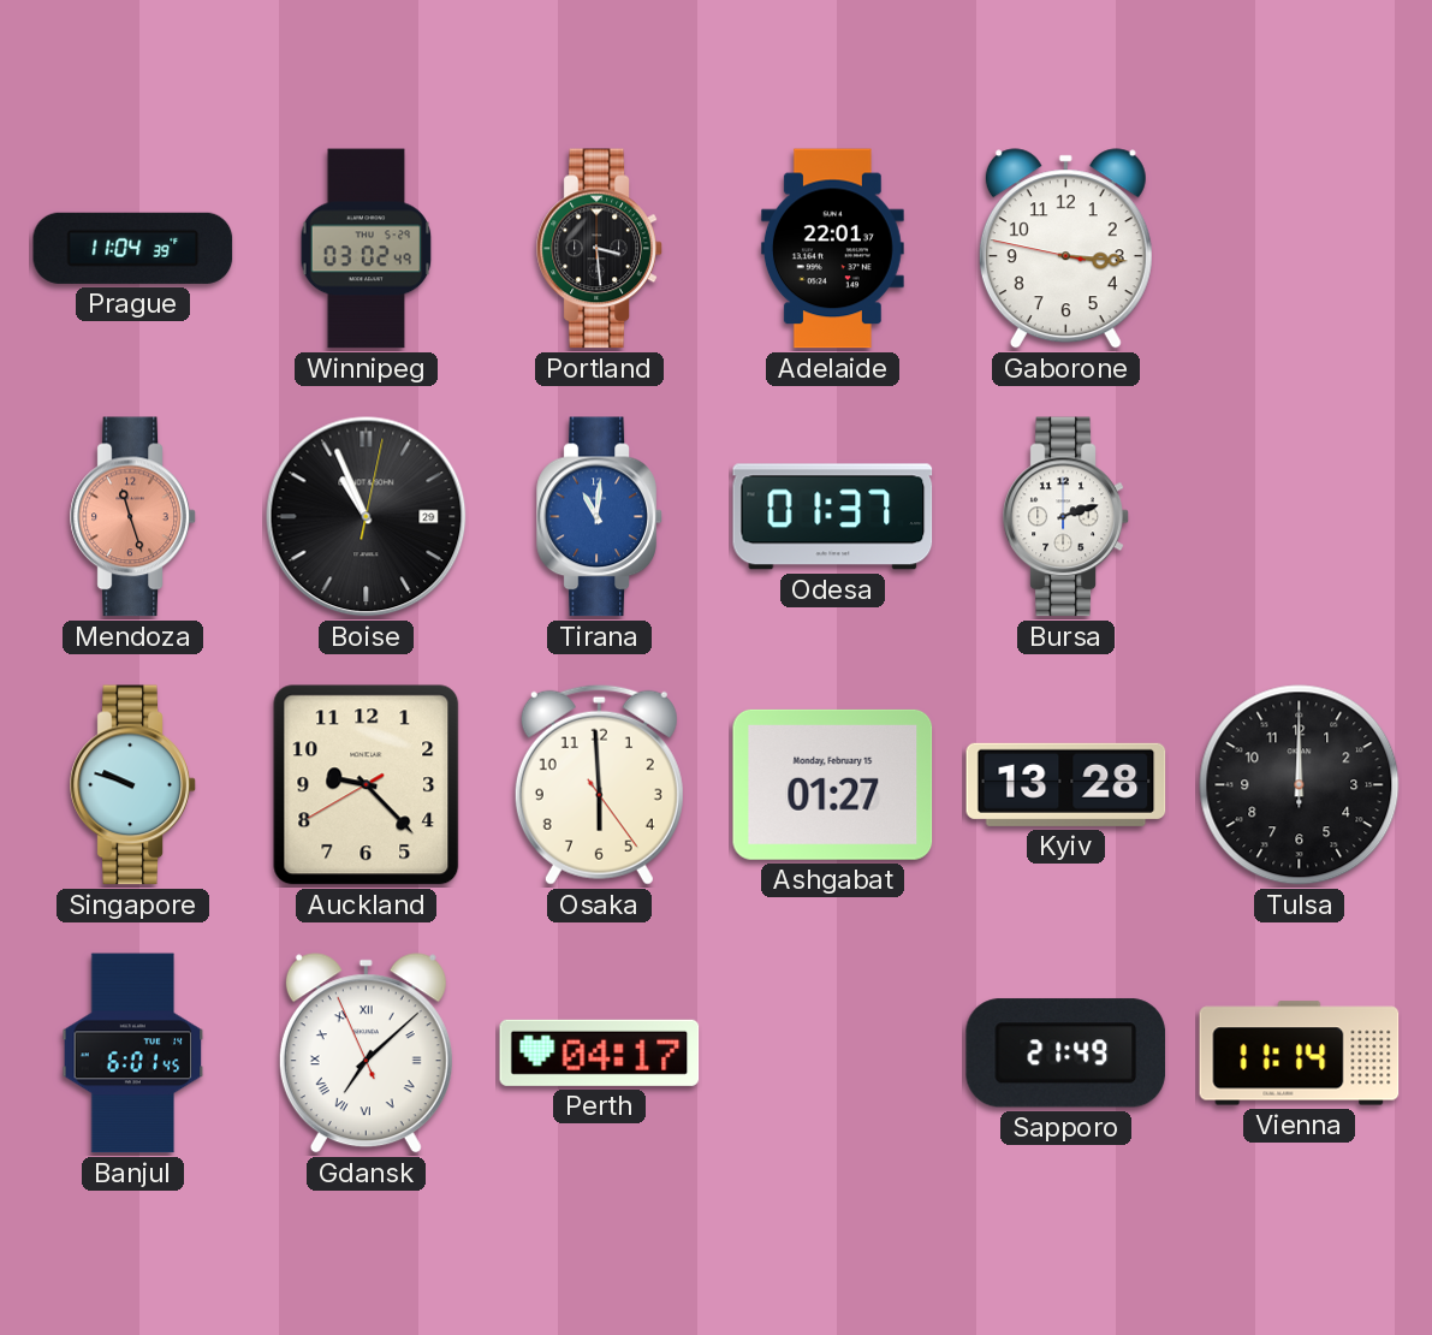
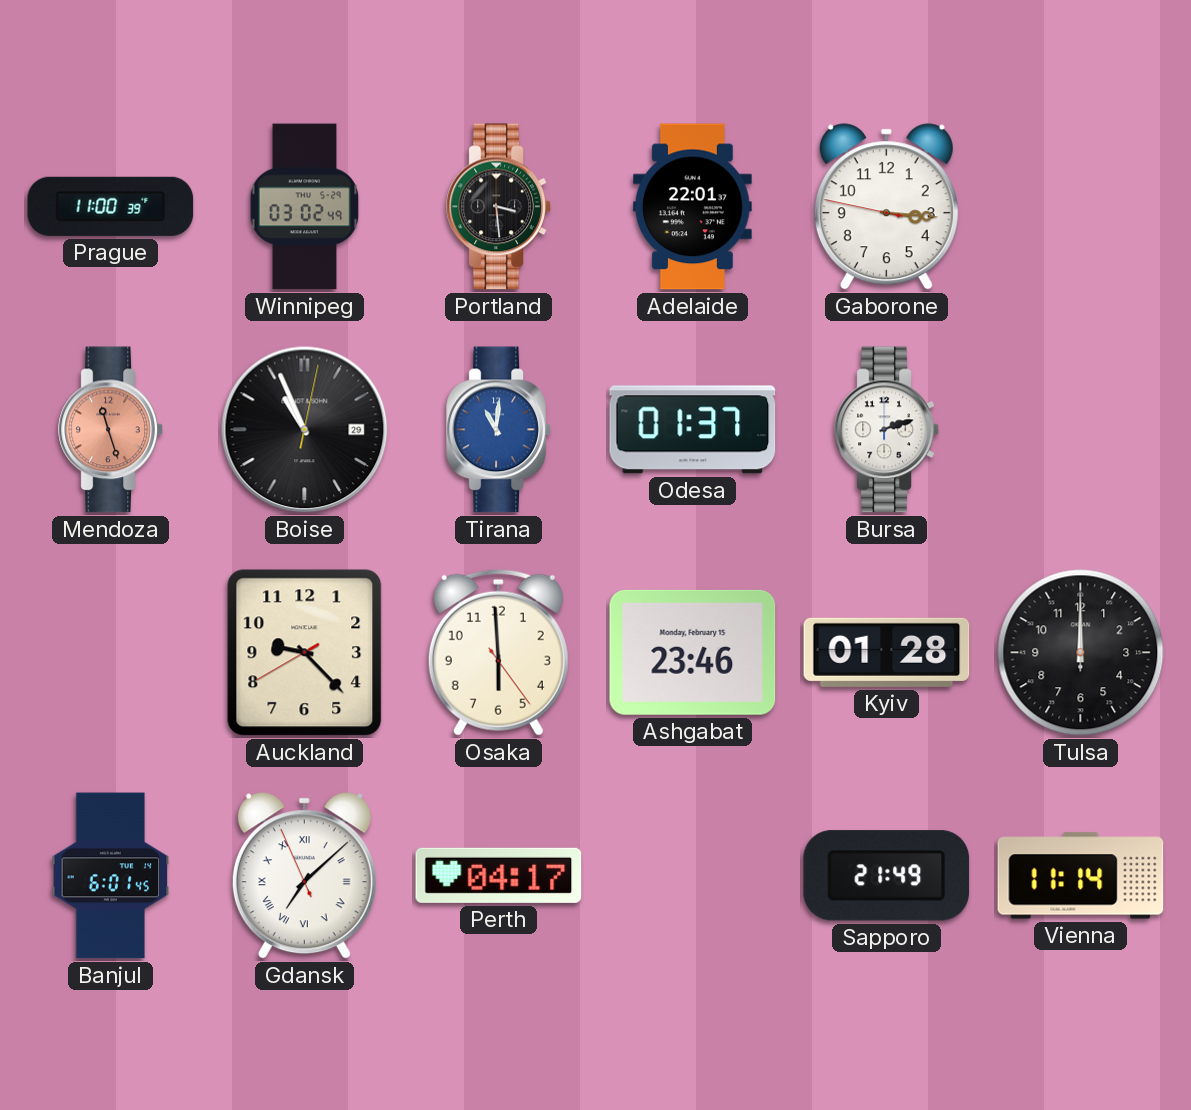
Prague: 11:04 -> 11:00
Singapore: 9:48 -> none
Ashgabat: 01:27 -> 23:46
Kyiv: 13:28 -> 01:28
